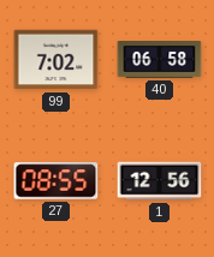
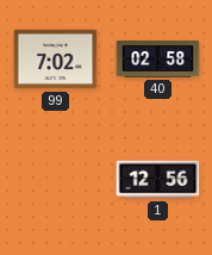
40: 06:58 -> 02:58
27: 08:55 -> none
